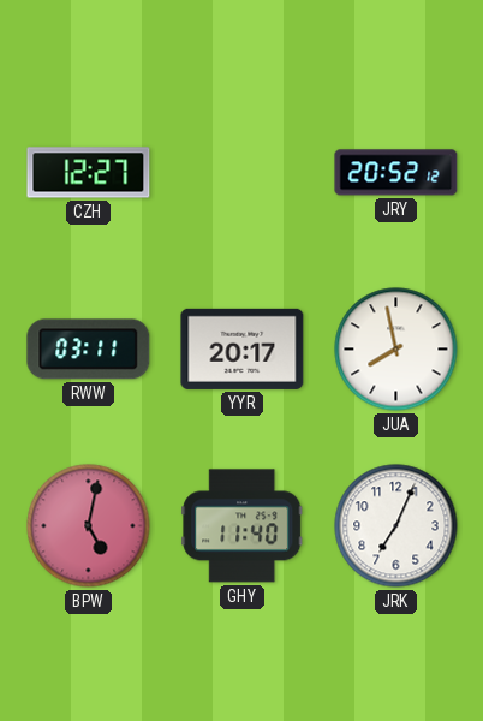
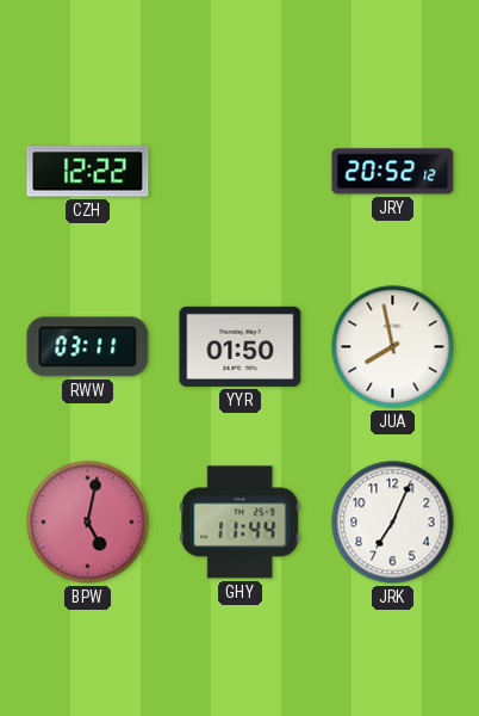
CZH: 12:27 -> 12:22
YYR: 20:17 -> 01:50
GHY: 11:40 -> 11:44
